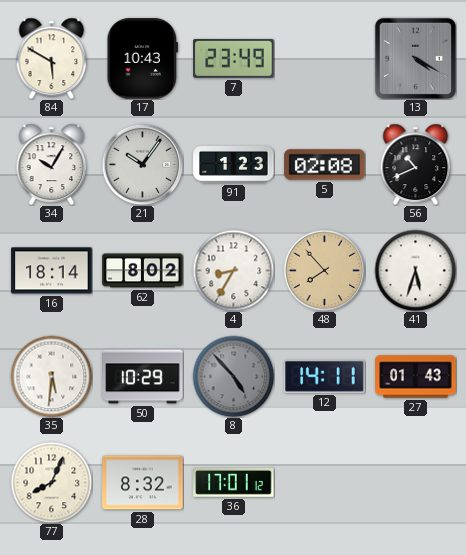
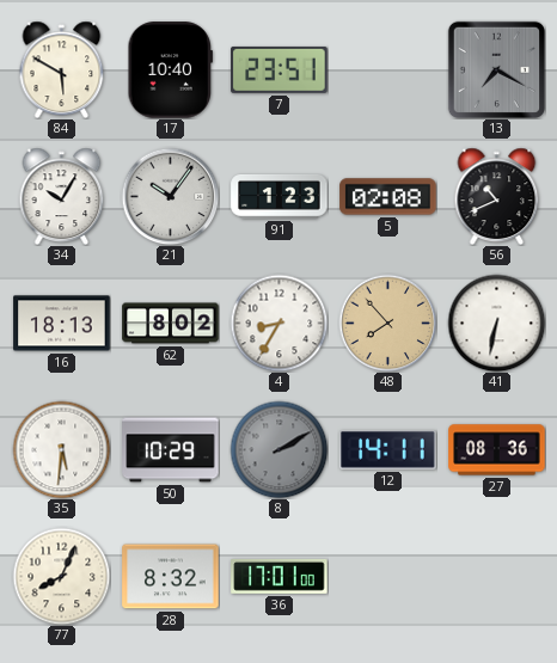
17: 10:43 -> 10:40
7: 23:49 -> 23:51
13: 4:20 -> 7:20
16: 18:14 -> 18:13
41: 5:33 -> 6:32
8: 4:53 -> 2:10
27: 01:43 -> 08:36
36: 17:01:12 -> 17:01:00
